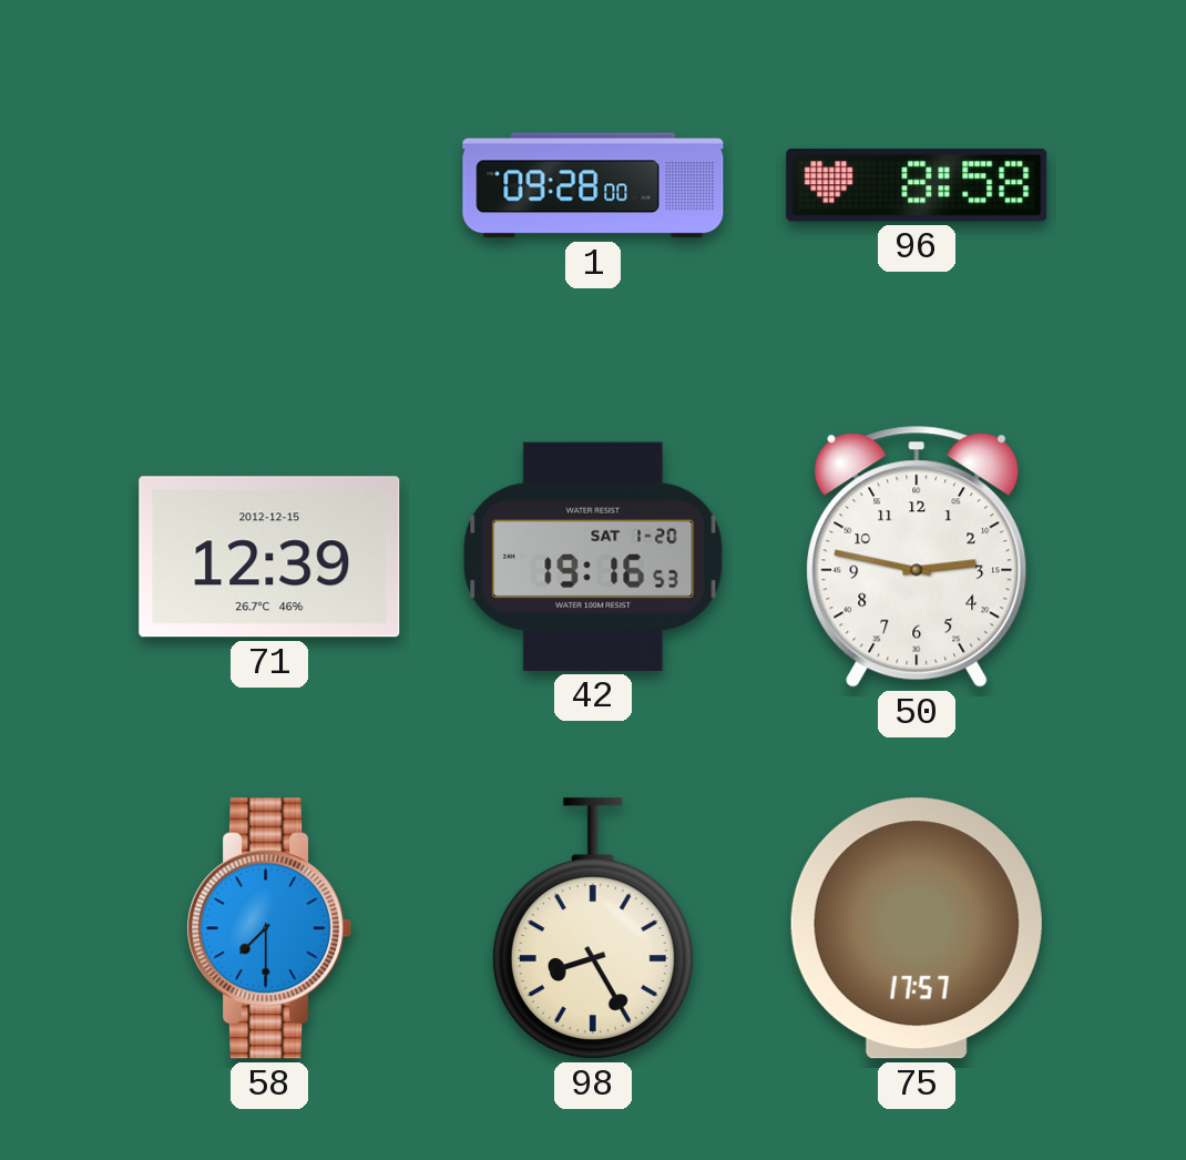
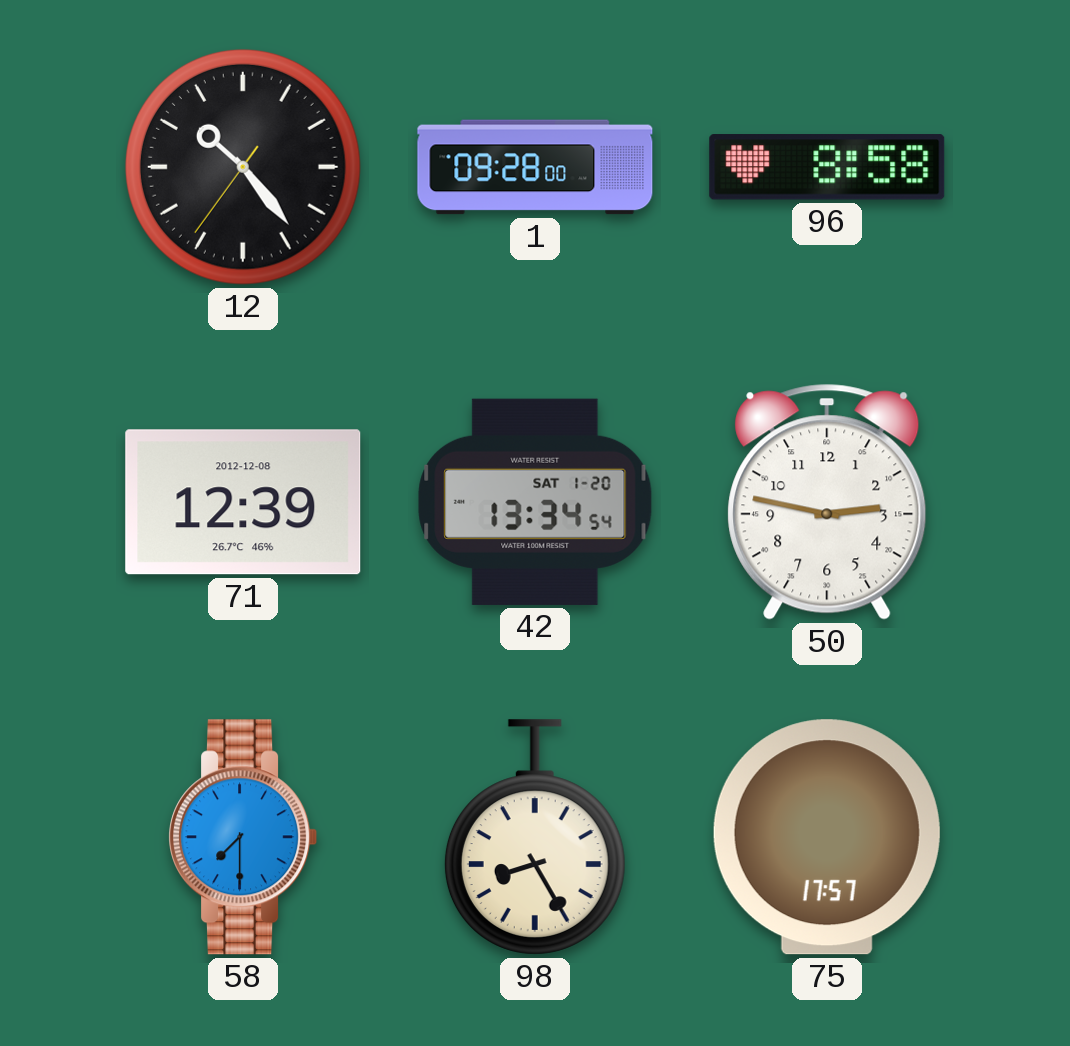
12: none -> 10:23
71 date: 2012-12-15 -> 2012-12-08
42: 19:16 -> 13:34
